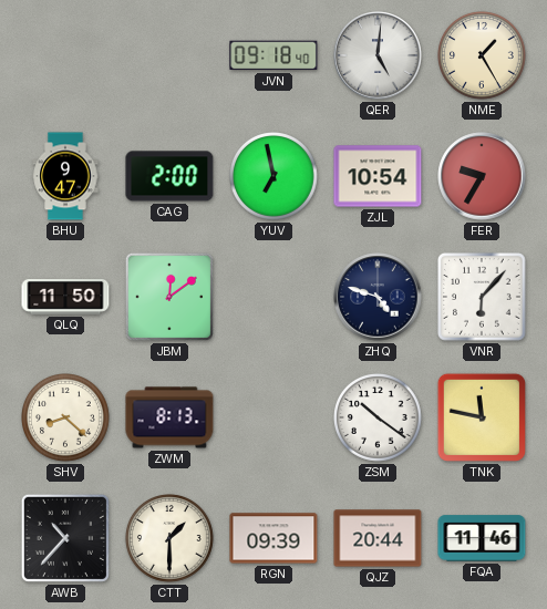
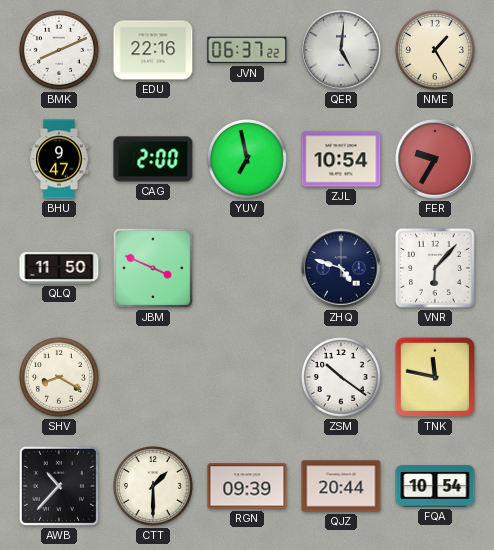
BMK: none -> 8:11
EDU: none -> 22:16
JVN: 09:18 -> 06:37
JBM: 12:09 -> 3:49
SHV: 8:22 -> 8:20
ZWM: 8:13 -> none
FQA: 11:46 -> 10:54
